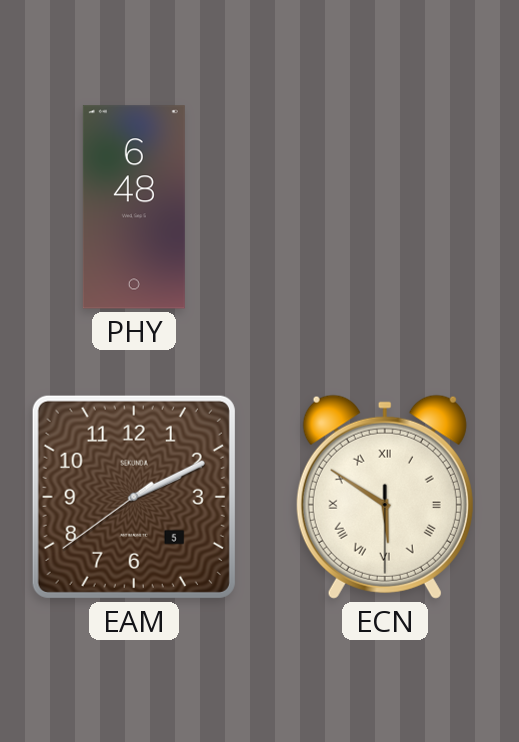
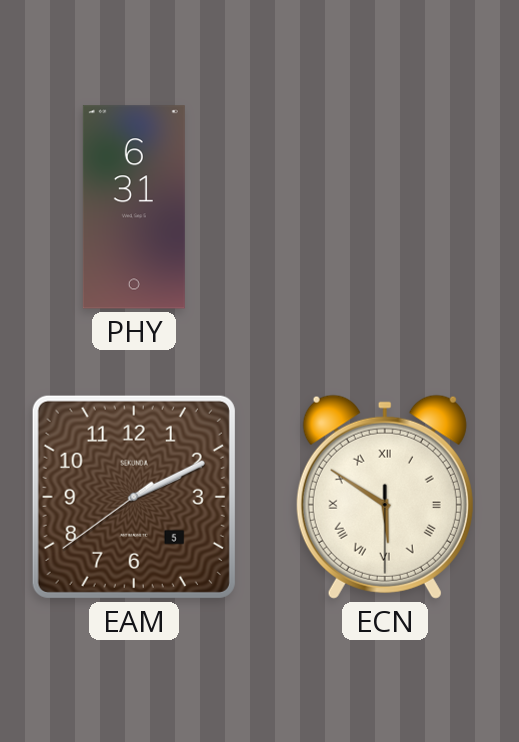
PHY: 6:48 -> 6:31
